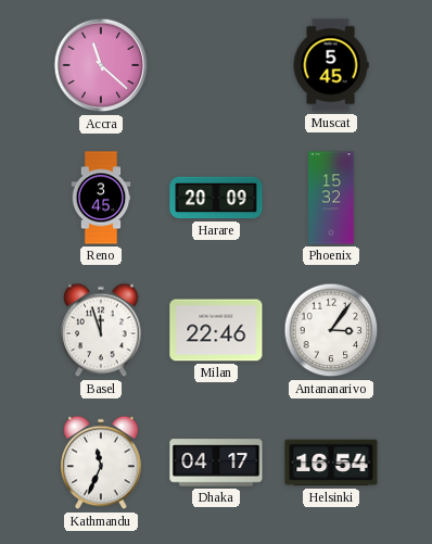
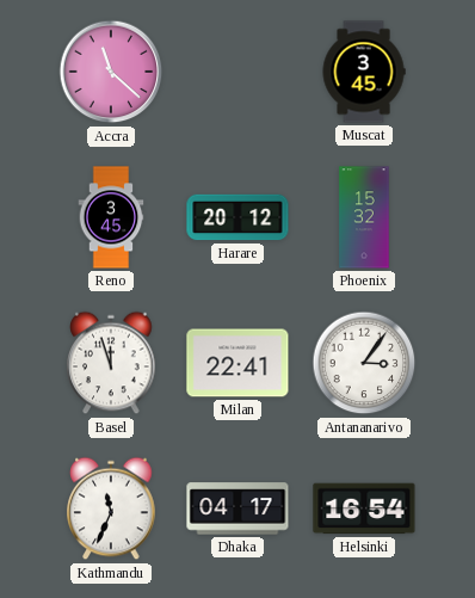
Muscat: 5:45 -> 3:45
Harare: 20:09 -> 20:12
Milan: 22:46 -> 22:41
